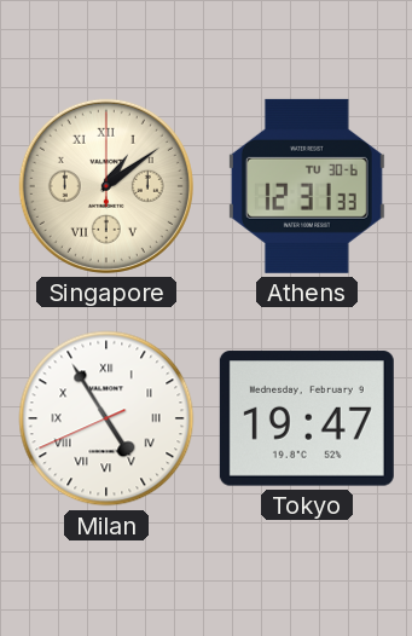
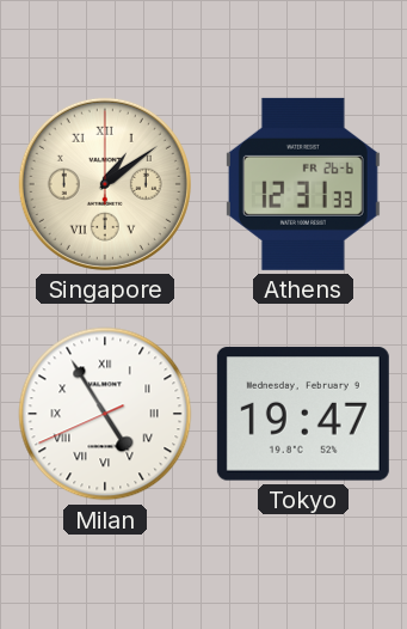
Athens date: TU 30-6 -> FR 26-6
